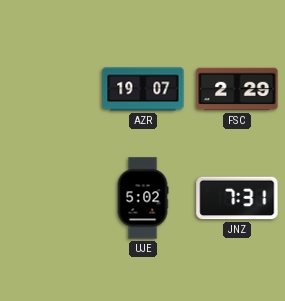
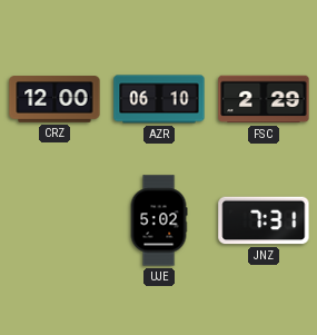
CRZ: none -> 12:00
AZR: 19:07 -> 06:10
